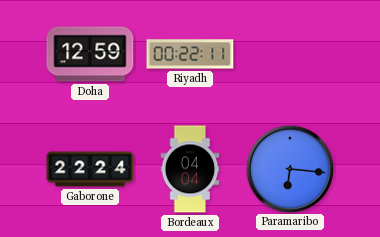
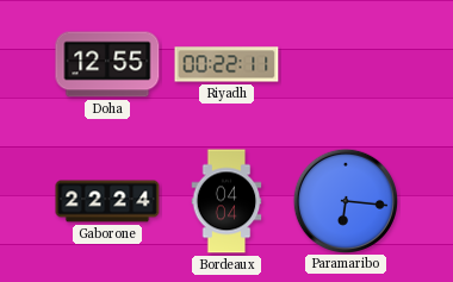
Doha: 12:59 -> 12:55
